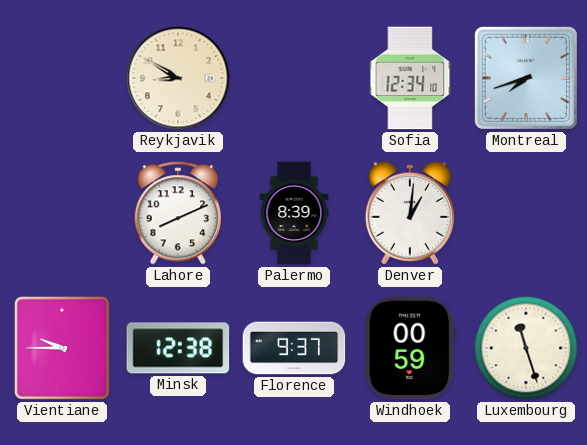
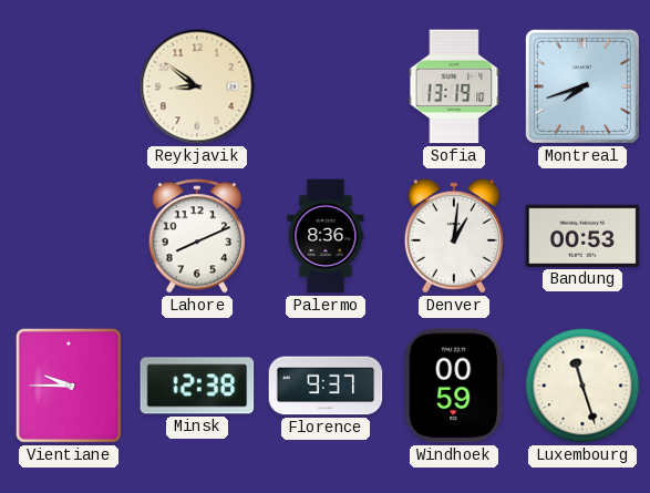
Reykjavik: 8:50 -> 8:51
Sofia: 12:34 -> 13:19
Palermo: 8:39 -> 8:36
Bandung: none -> 00:53
